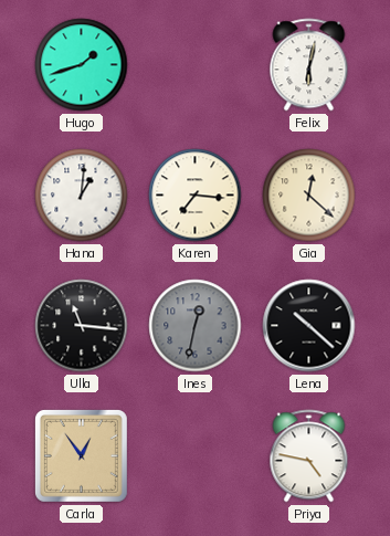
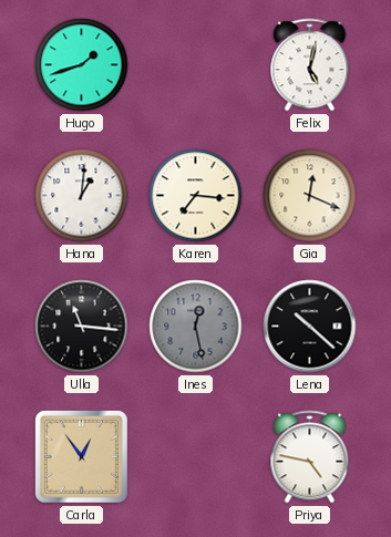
Felix: 6:02 -> 5:02
Gia: 12:22 -> 12:19
Ines: 12:32 -> 12:28
